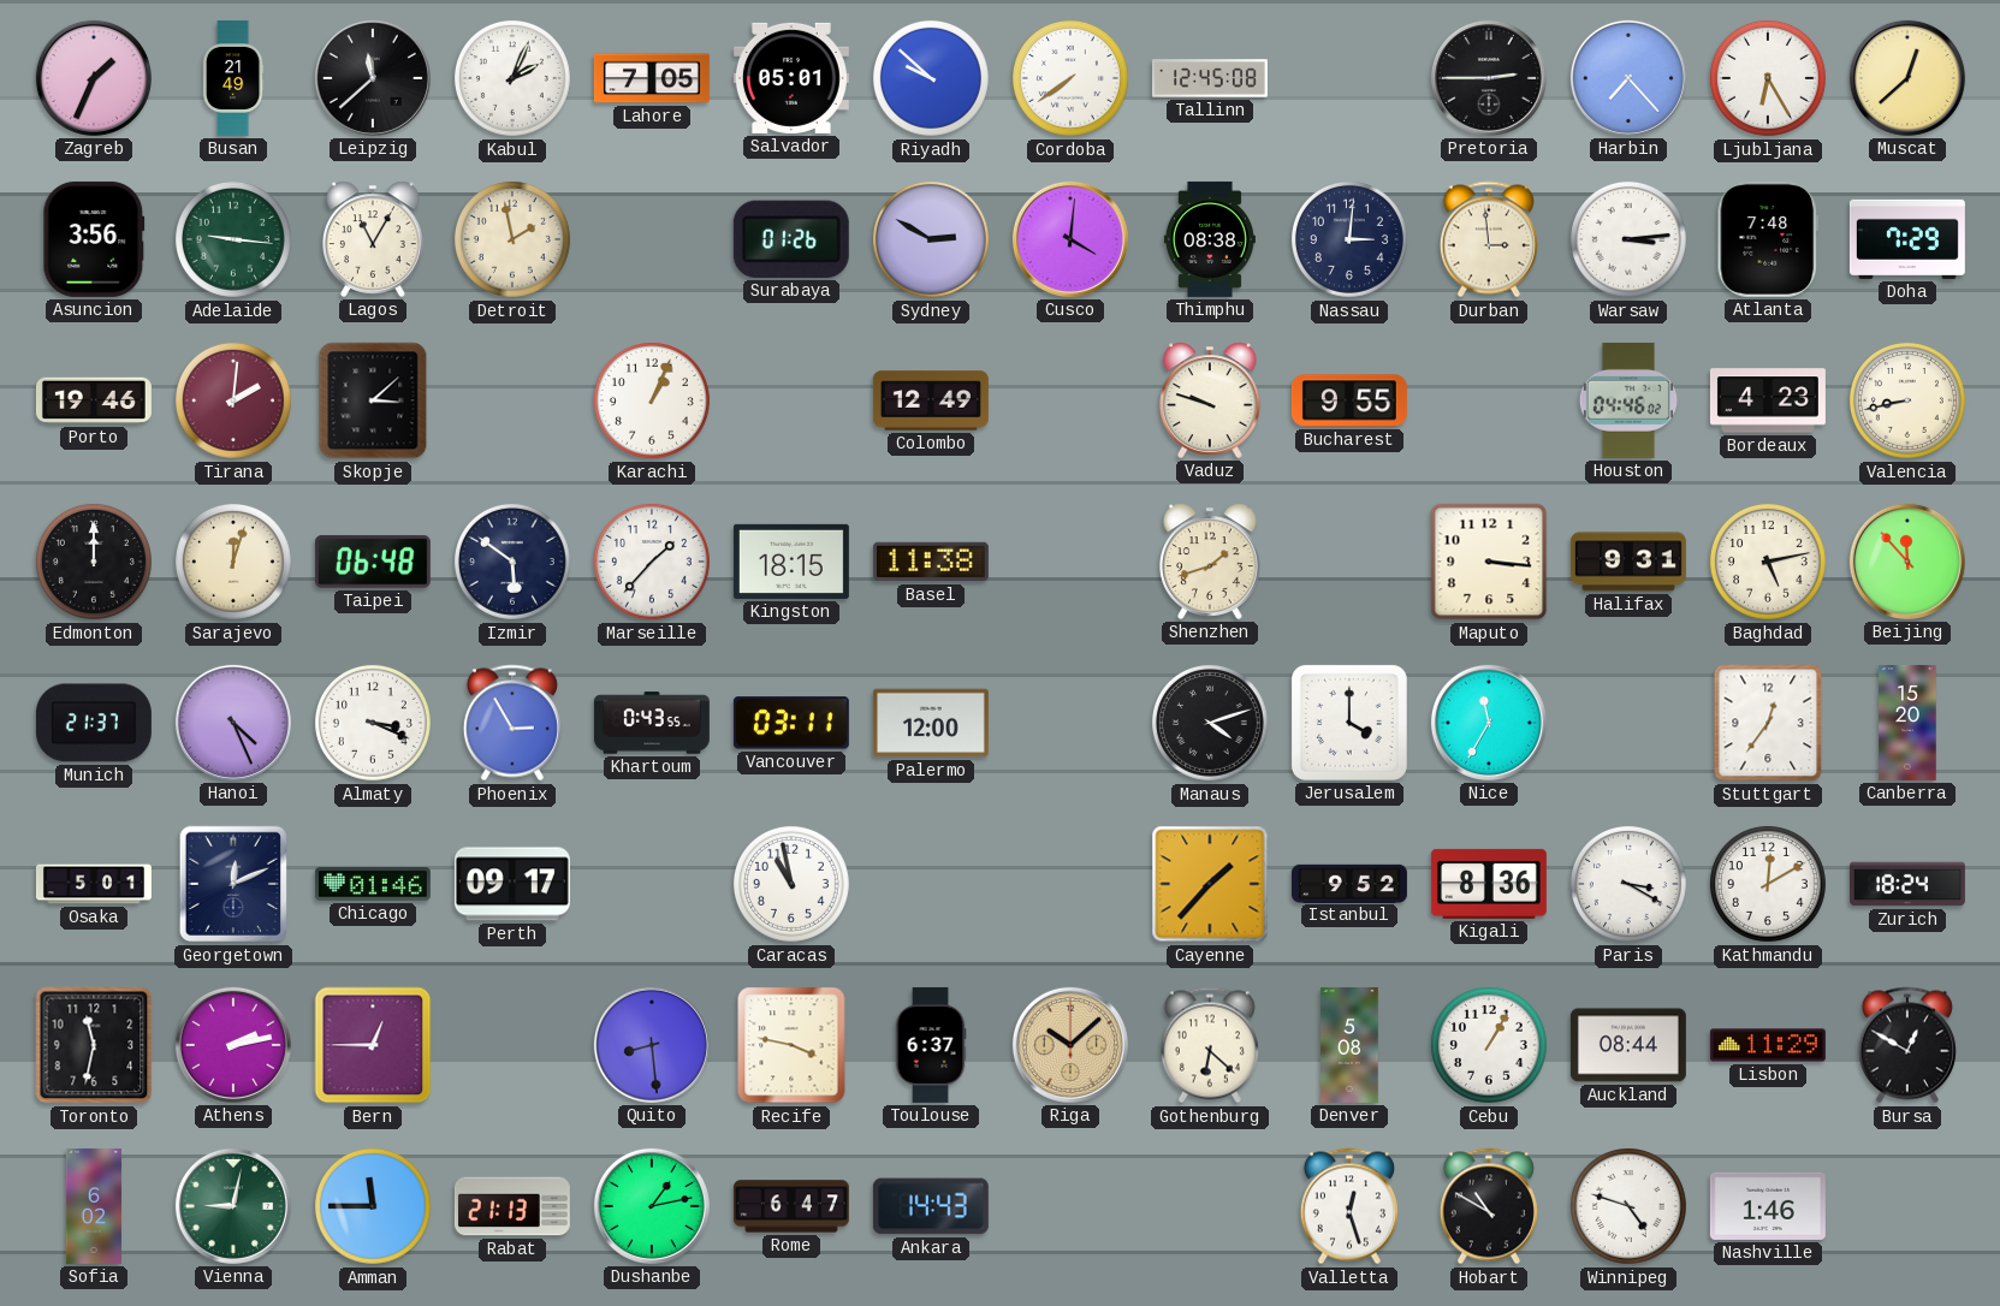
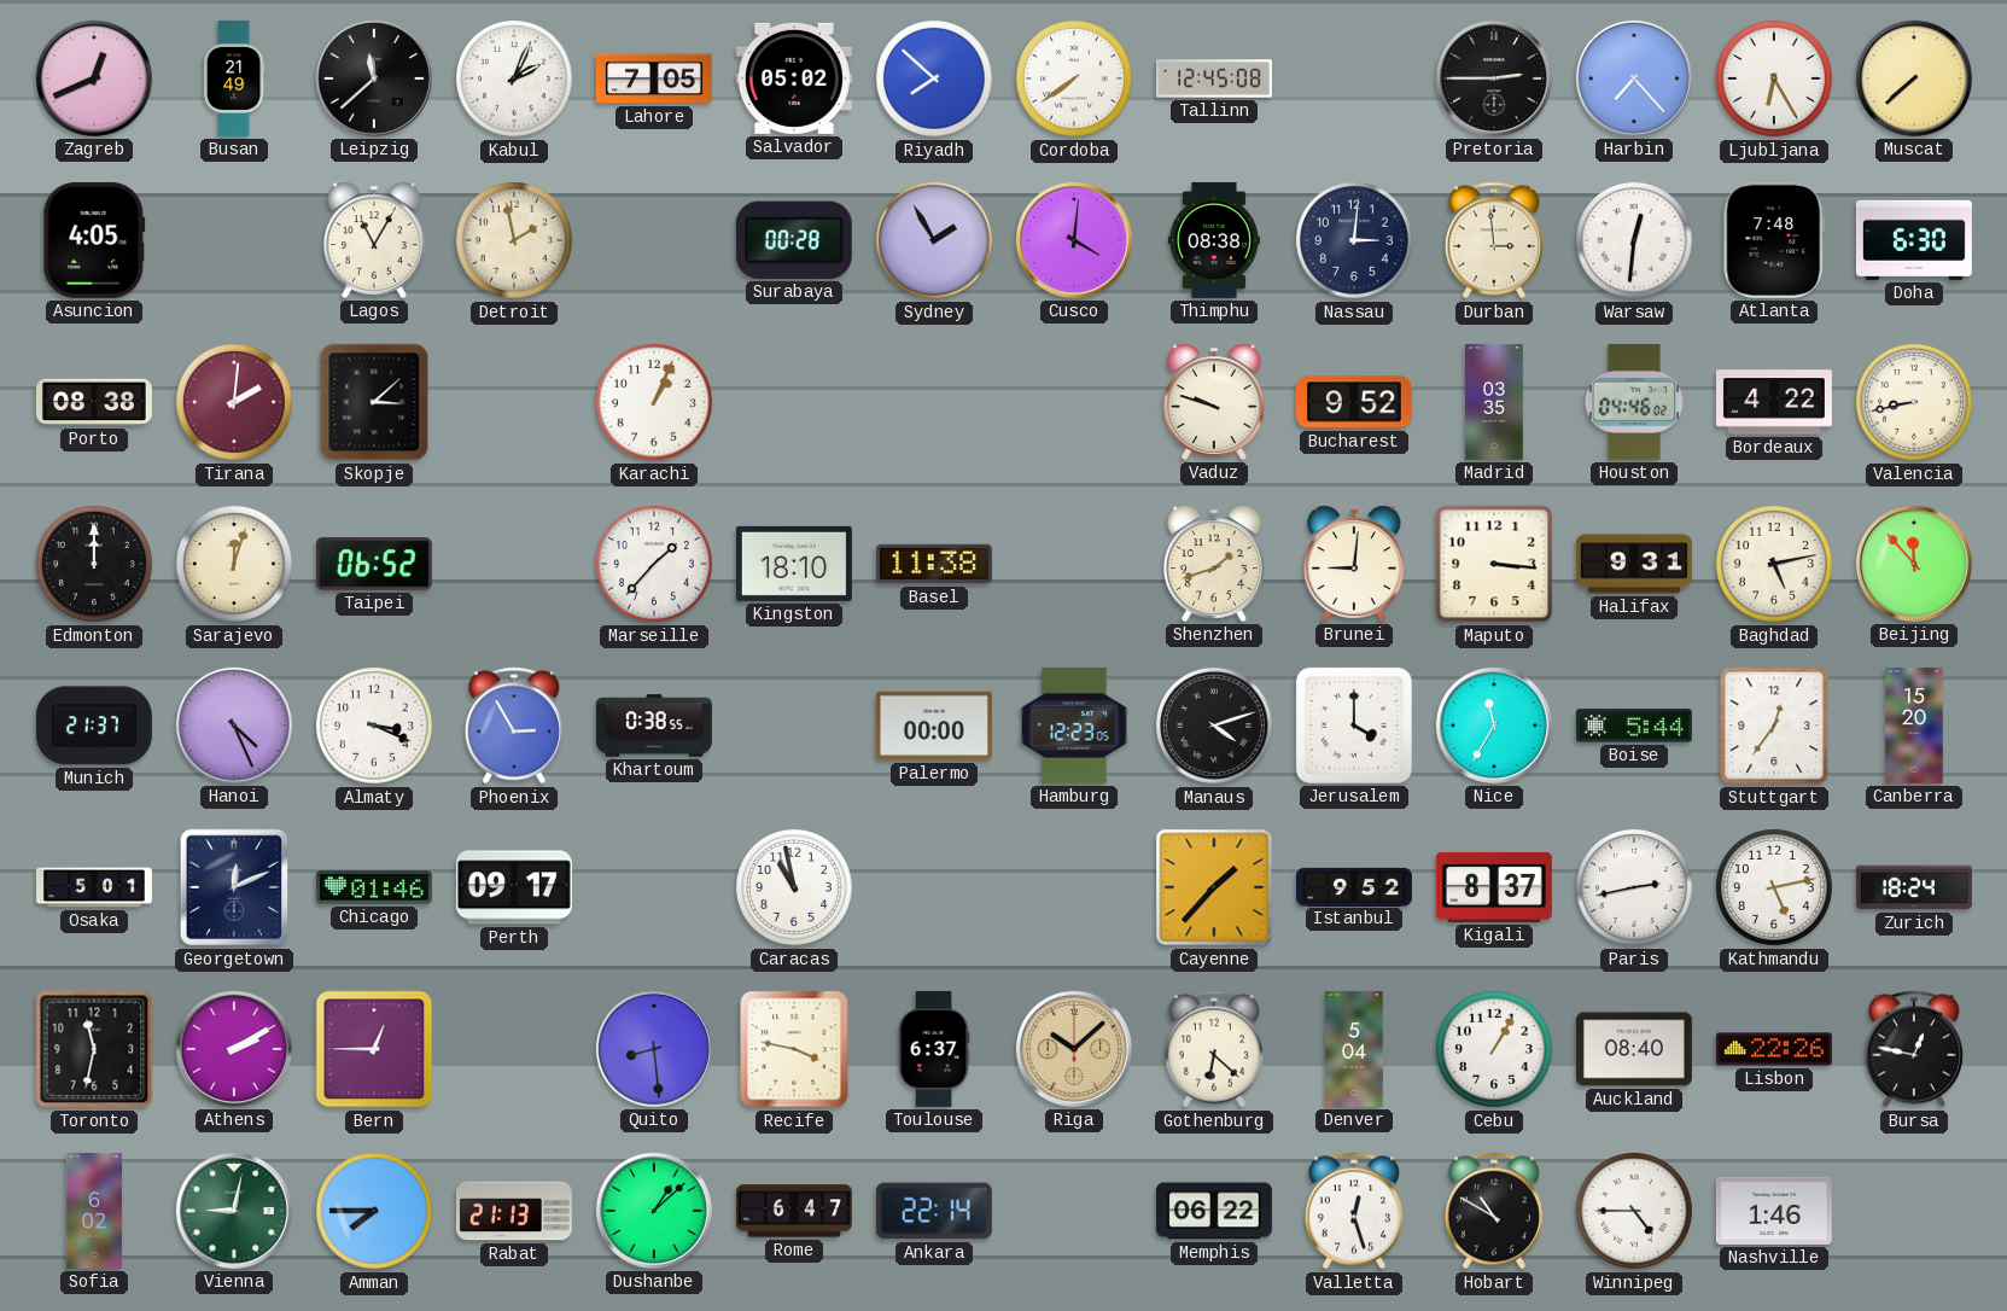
Zagreb: 1:34 -> 12:41
Salvador: 05:01 -> 05:02
Riyadh: 9:52 -> 7:52
Muscat: 12:38 -> 7:38
Asuncion: 3:56 -> 4:05
Adelaide: 9:16 -> none
Surabaya: 01:26 -> 00:28
Sydney: 2:50 -> 1:55
Warsaw: 3:14 -> 12:31
Doha: 7:29 -> 6:30
Porto: 19:46 -> 08:38
Colombo: 12:49 -> none
Bucharest: 9:55 -> 9:52
Madrid: none -> 03:35
Bordeaux: 4:23 -> 4:22
Taipei: 06:48 -> 06:52
Izmir: 5:51 -> none
Kingston: 18:15 -> 18:10
Brunei: none -> 9:01
Khartoum: 0:43 -> 0:38
Vancouver: 03:11 -> none
Palermo: 12:00 -> 00:00
Hamburg: none -> 12:23
Boise: none -> 5:44
Kigali: 8:36 -> 8:37
Paris: 3:20 -> 2:43
Kathmandu: 12:10 -> 5:13
Athens: 2:13 -> 2:10
Denver: 5:08 -> 5:04
Auckland: 08:44 -> 08:40
Lisbon: 11:29 -> 22:26
Bursa: 12:50 -> 12:47
Amman: 11:45 -> 7:45
Dushanbe: 1:13 -> 1:08
Ankara: 14:43 -> 22:14
Memphis: none -> 06:22
Winnipeg: 4:48 -> 4:45
